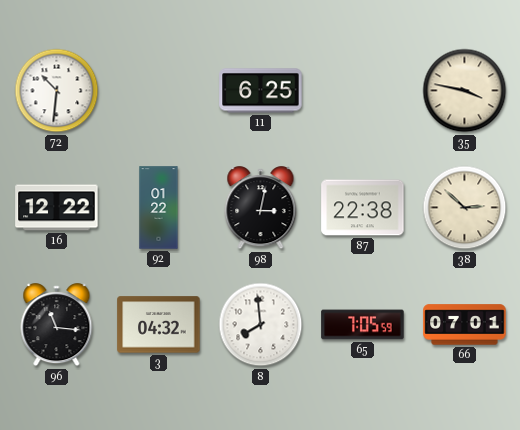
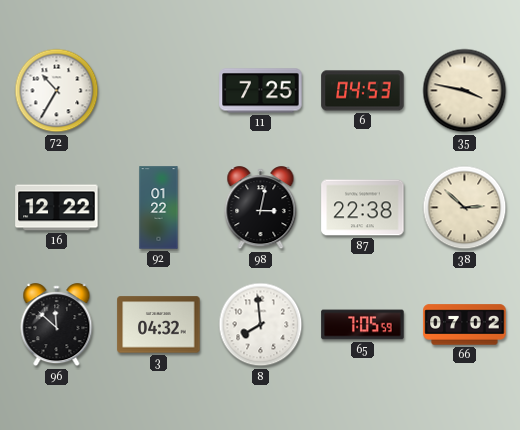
72: 10:31 -> 10:35
11: 6:25 -> 7:25
6: none -> 04:53
96: 11:16 -> 11:52
66: 07:01 -> 07:02
